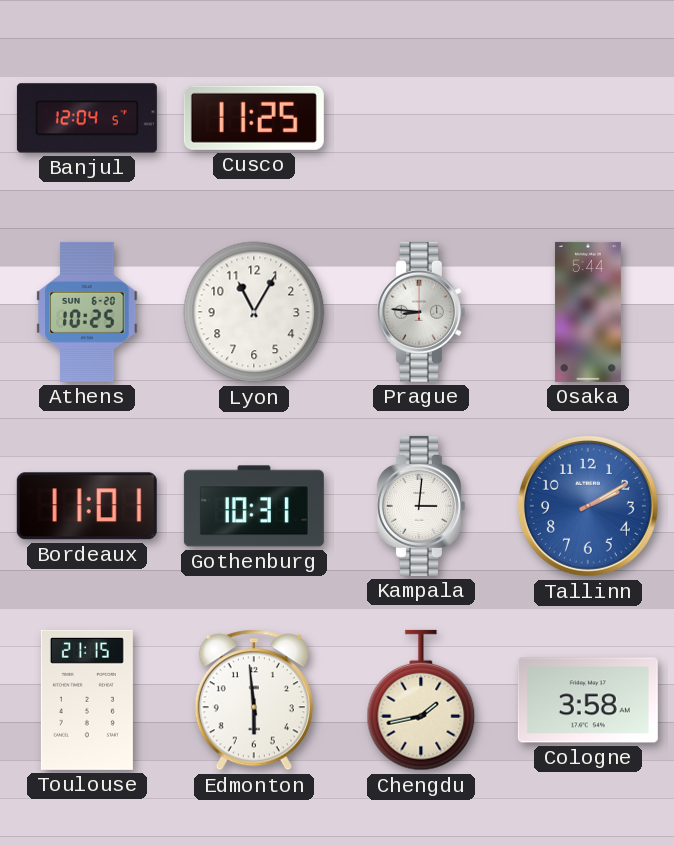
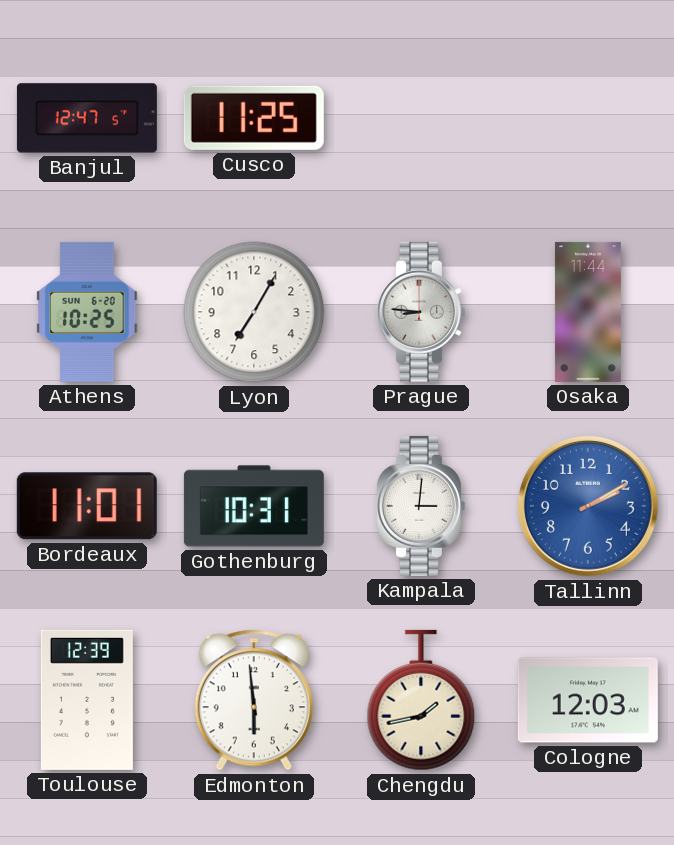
Banjul: 12:04 -> 12:47
Lyon: 11:05 -> 7:05
Osaka: 5:44 -> 11:44
Toulouse: 21:15 -> 12:39
Cologne: 3:58 -> 12:03
